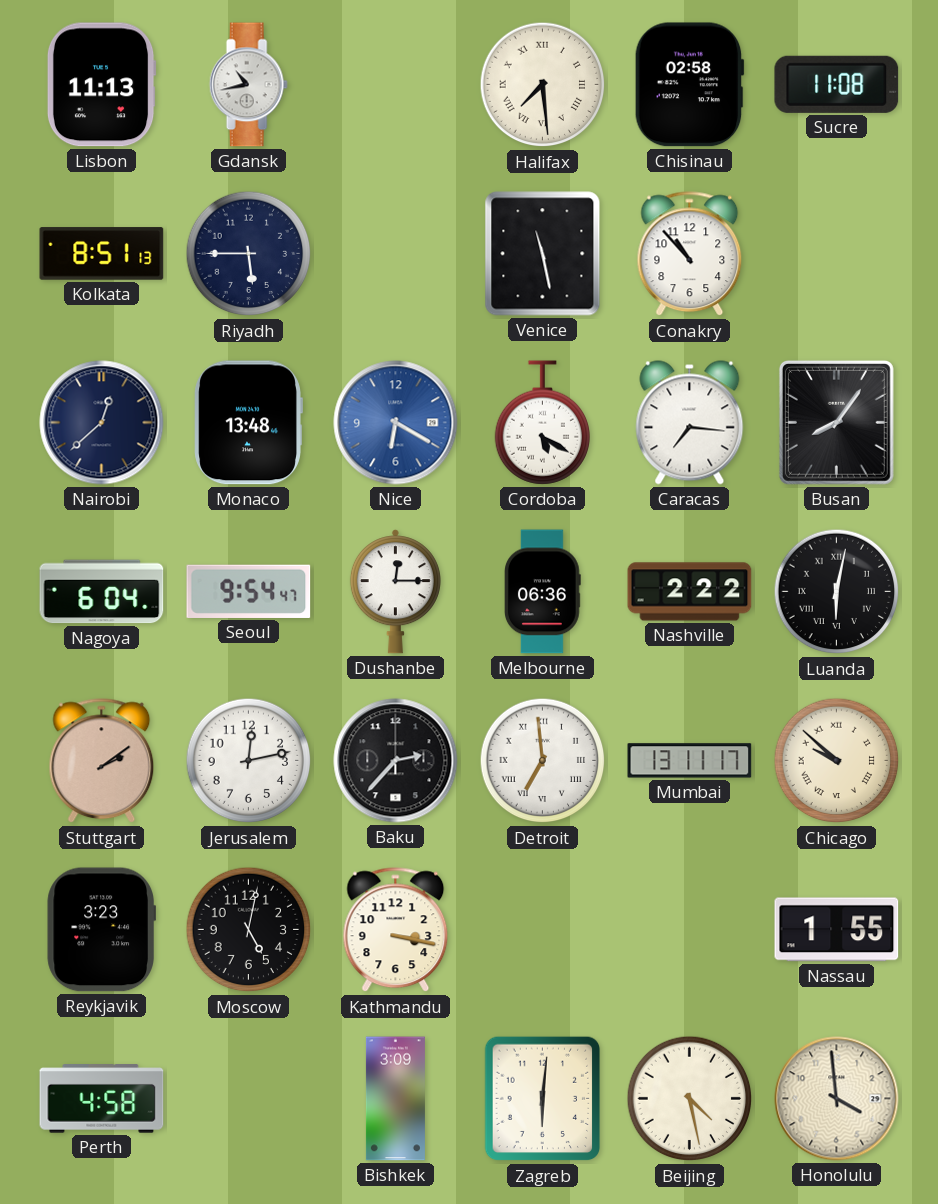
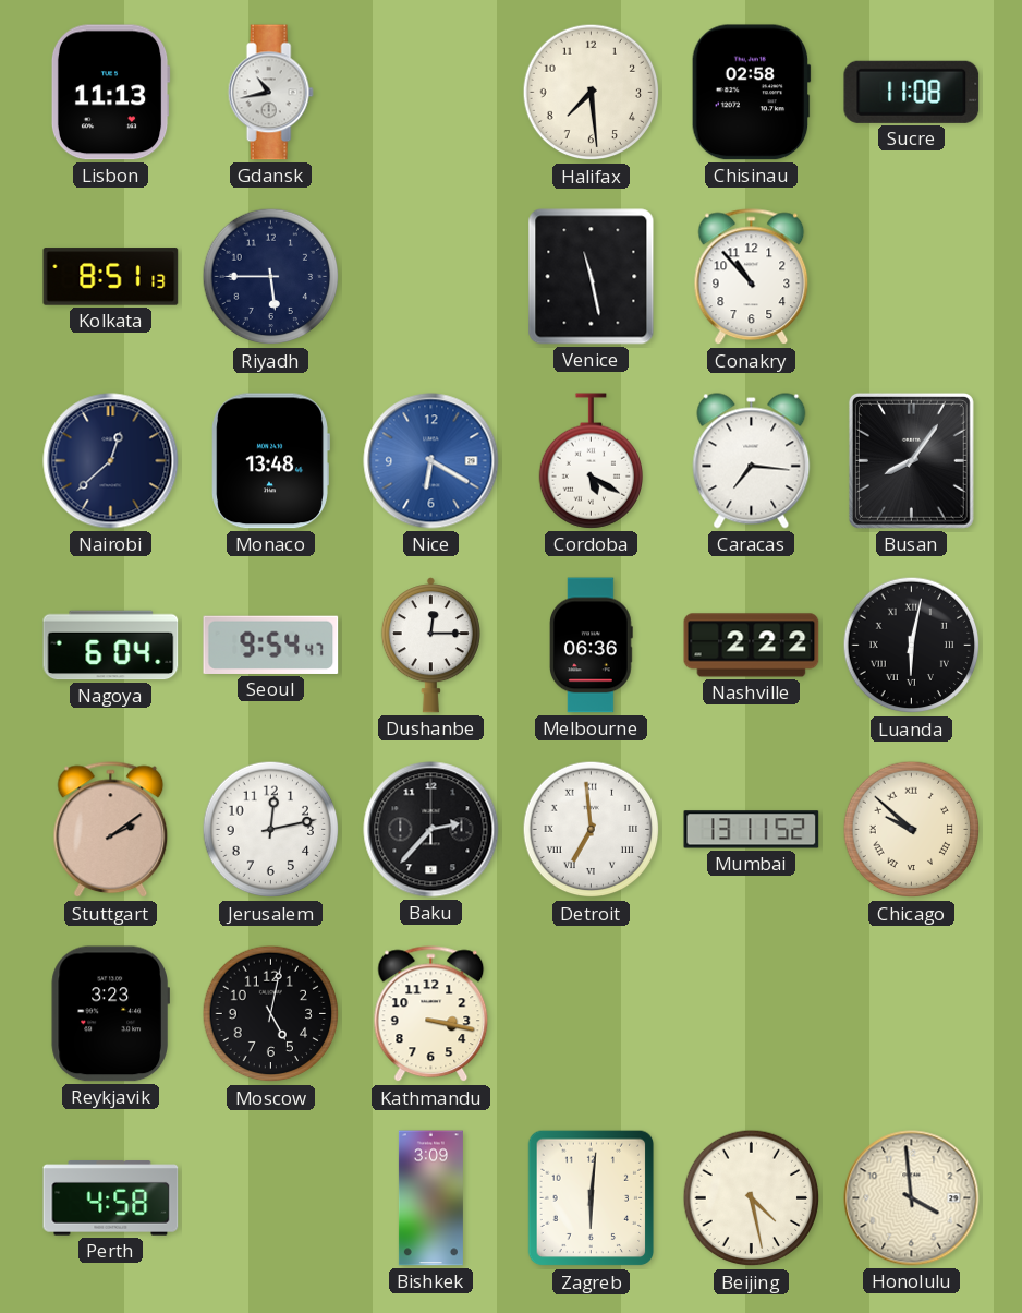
Halifax numerals: Roman -> Arabic
Mumbai: 13:11:17 -> 13:11:52
Nassau: 1:55 -> none
